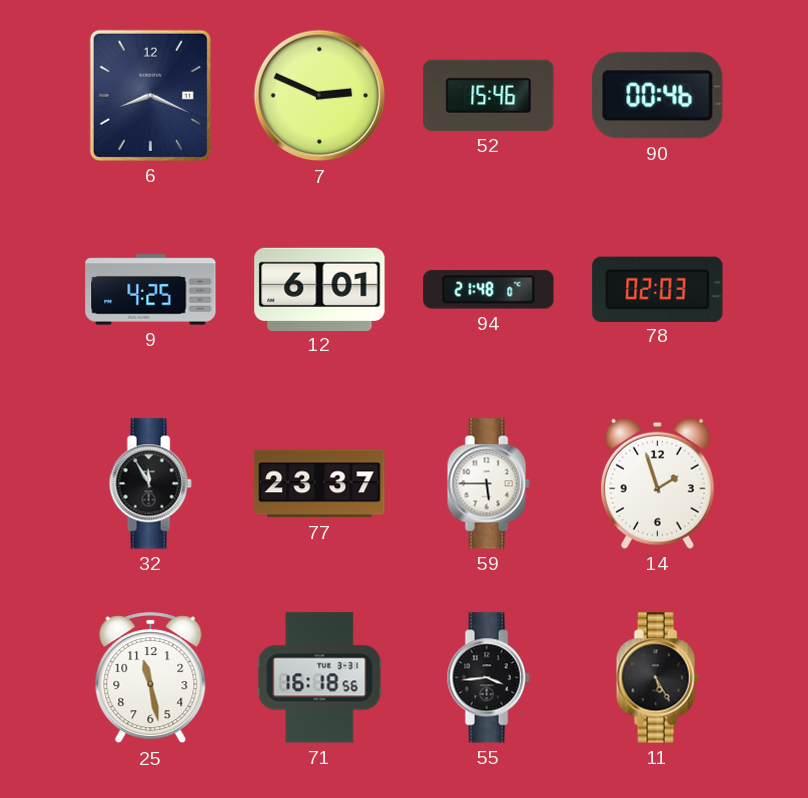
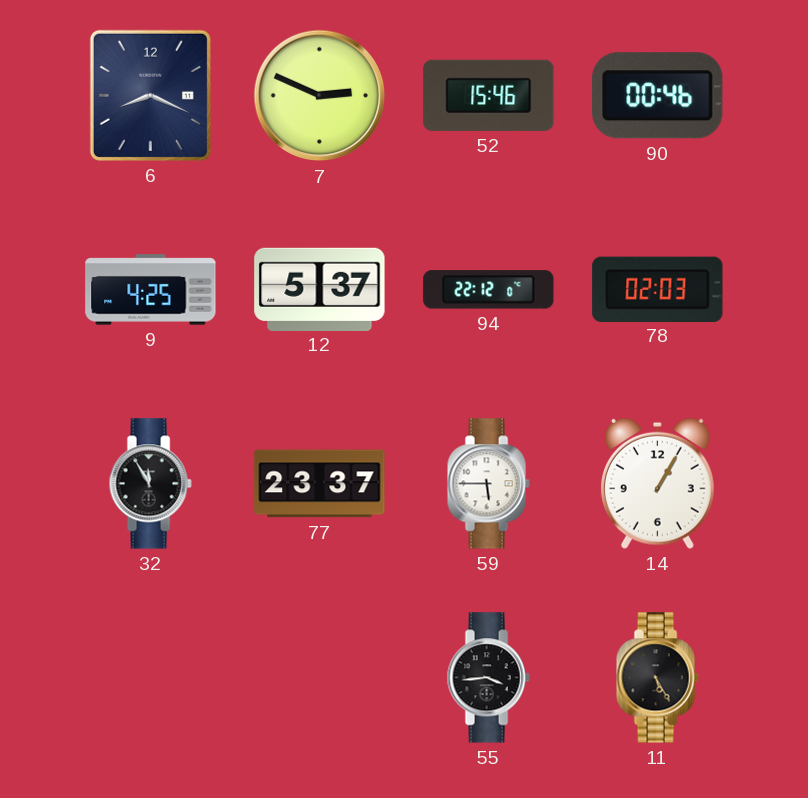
12: 6:01 -> 5:37
94: 21:48 -> 22:12
14: 1:57 -> 1:05
25: 11:28 -> none
71: 16:18 -> none
